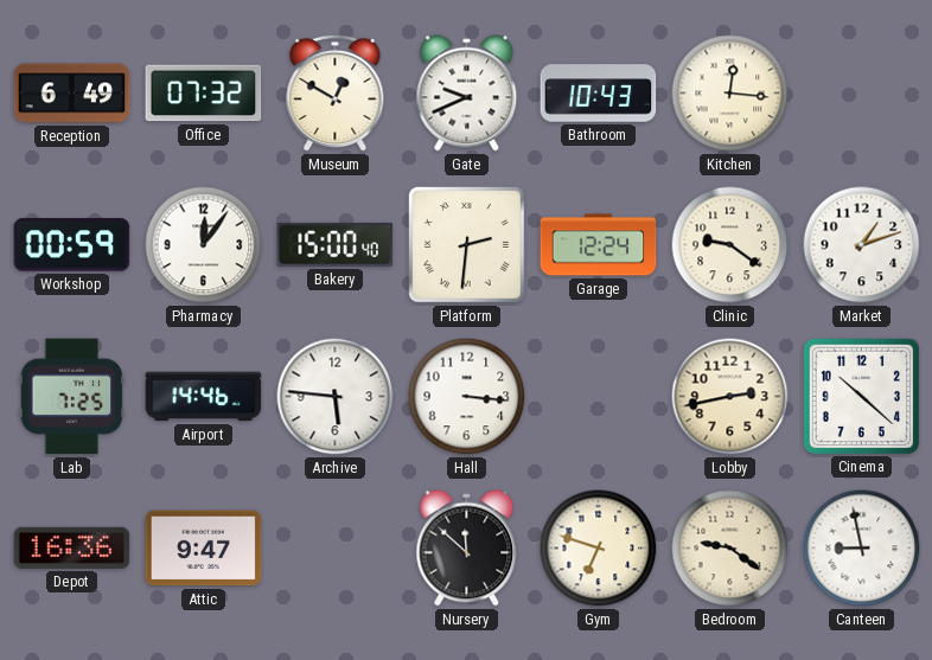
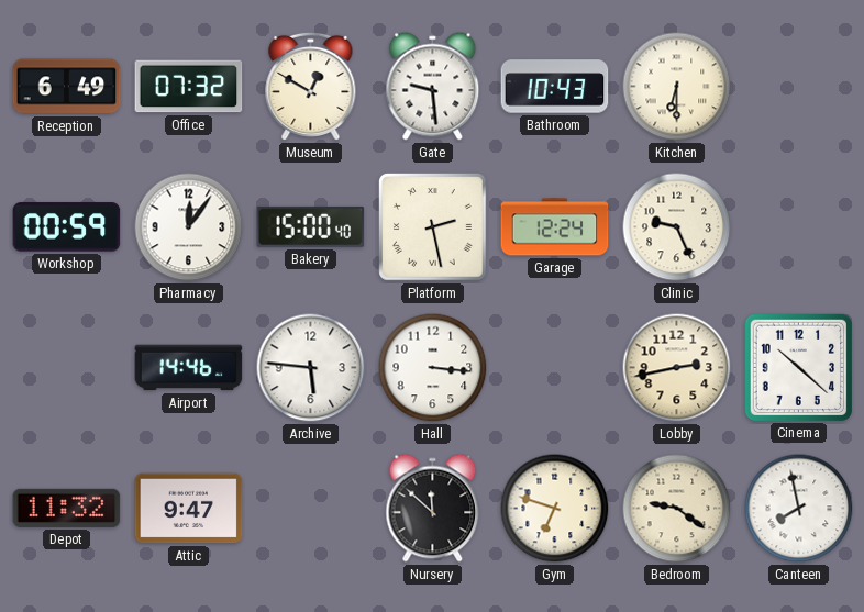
Gate: 9:41 -> 9:29
Kitchen: 12:16 -> 6:30
Platform: 2:31 -> 2:28
Clinic: 9:21 -> 9:26
Market: 1:12 -> none
Lab: 7:25 -> none
Depot: 16:36 -> 11:32
Canteen: 8:58 -> 7:58
